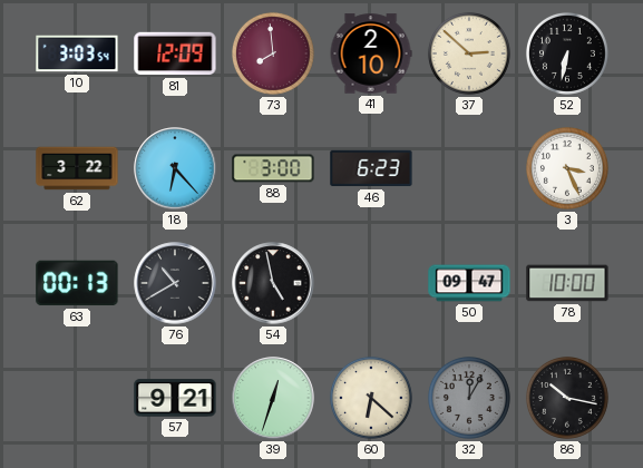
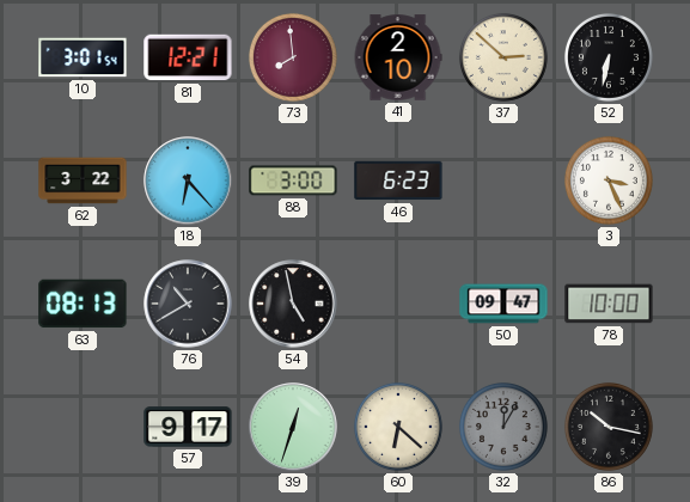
10: 3:03 -> 3:01
81: 12:09 -> 12:21
63: 00:13 -> 08:13
57: 9:21 -> 9:17
